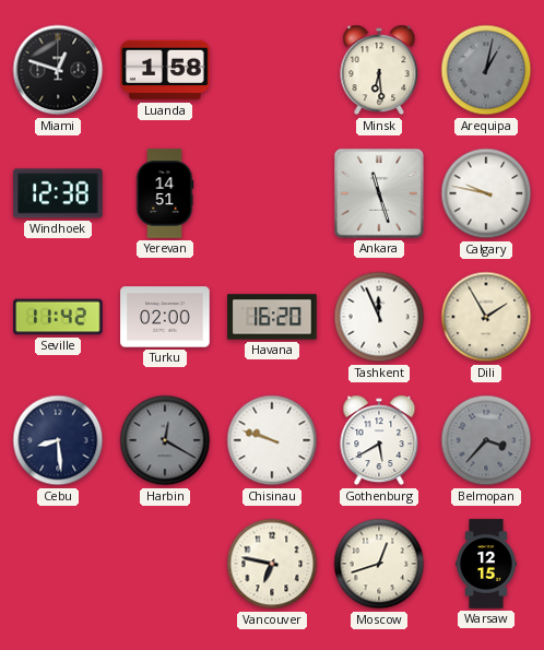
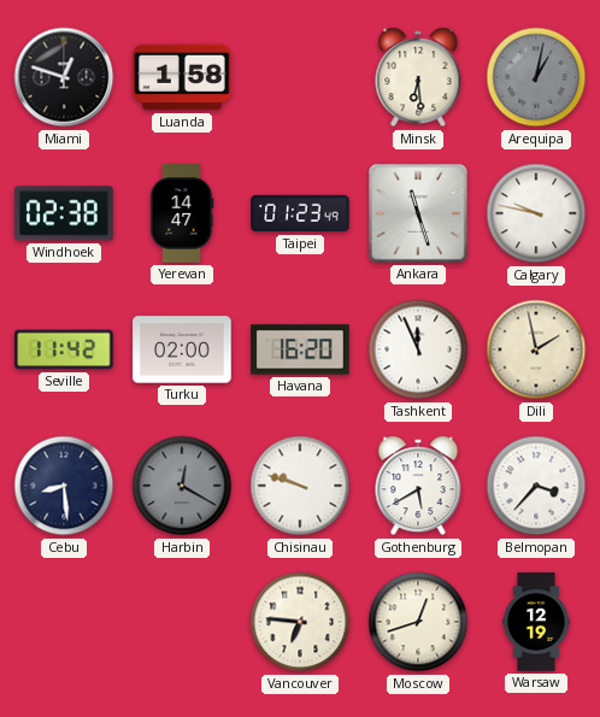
Windhoek: 12:38 -> 02:38
Yerevan: 14:51 -> 14:47
Taipei: none -> 01:23
Dili: 1:55 -> 1:58
Belmopan dial: grey -> white
Vancouver: 6:47 -> 6:46
Warsaw: 12:15 -> 12:19
